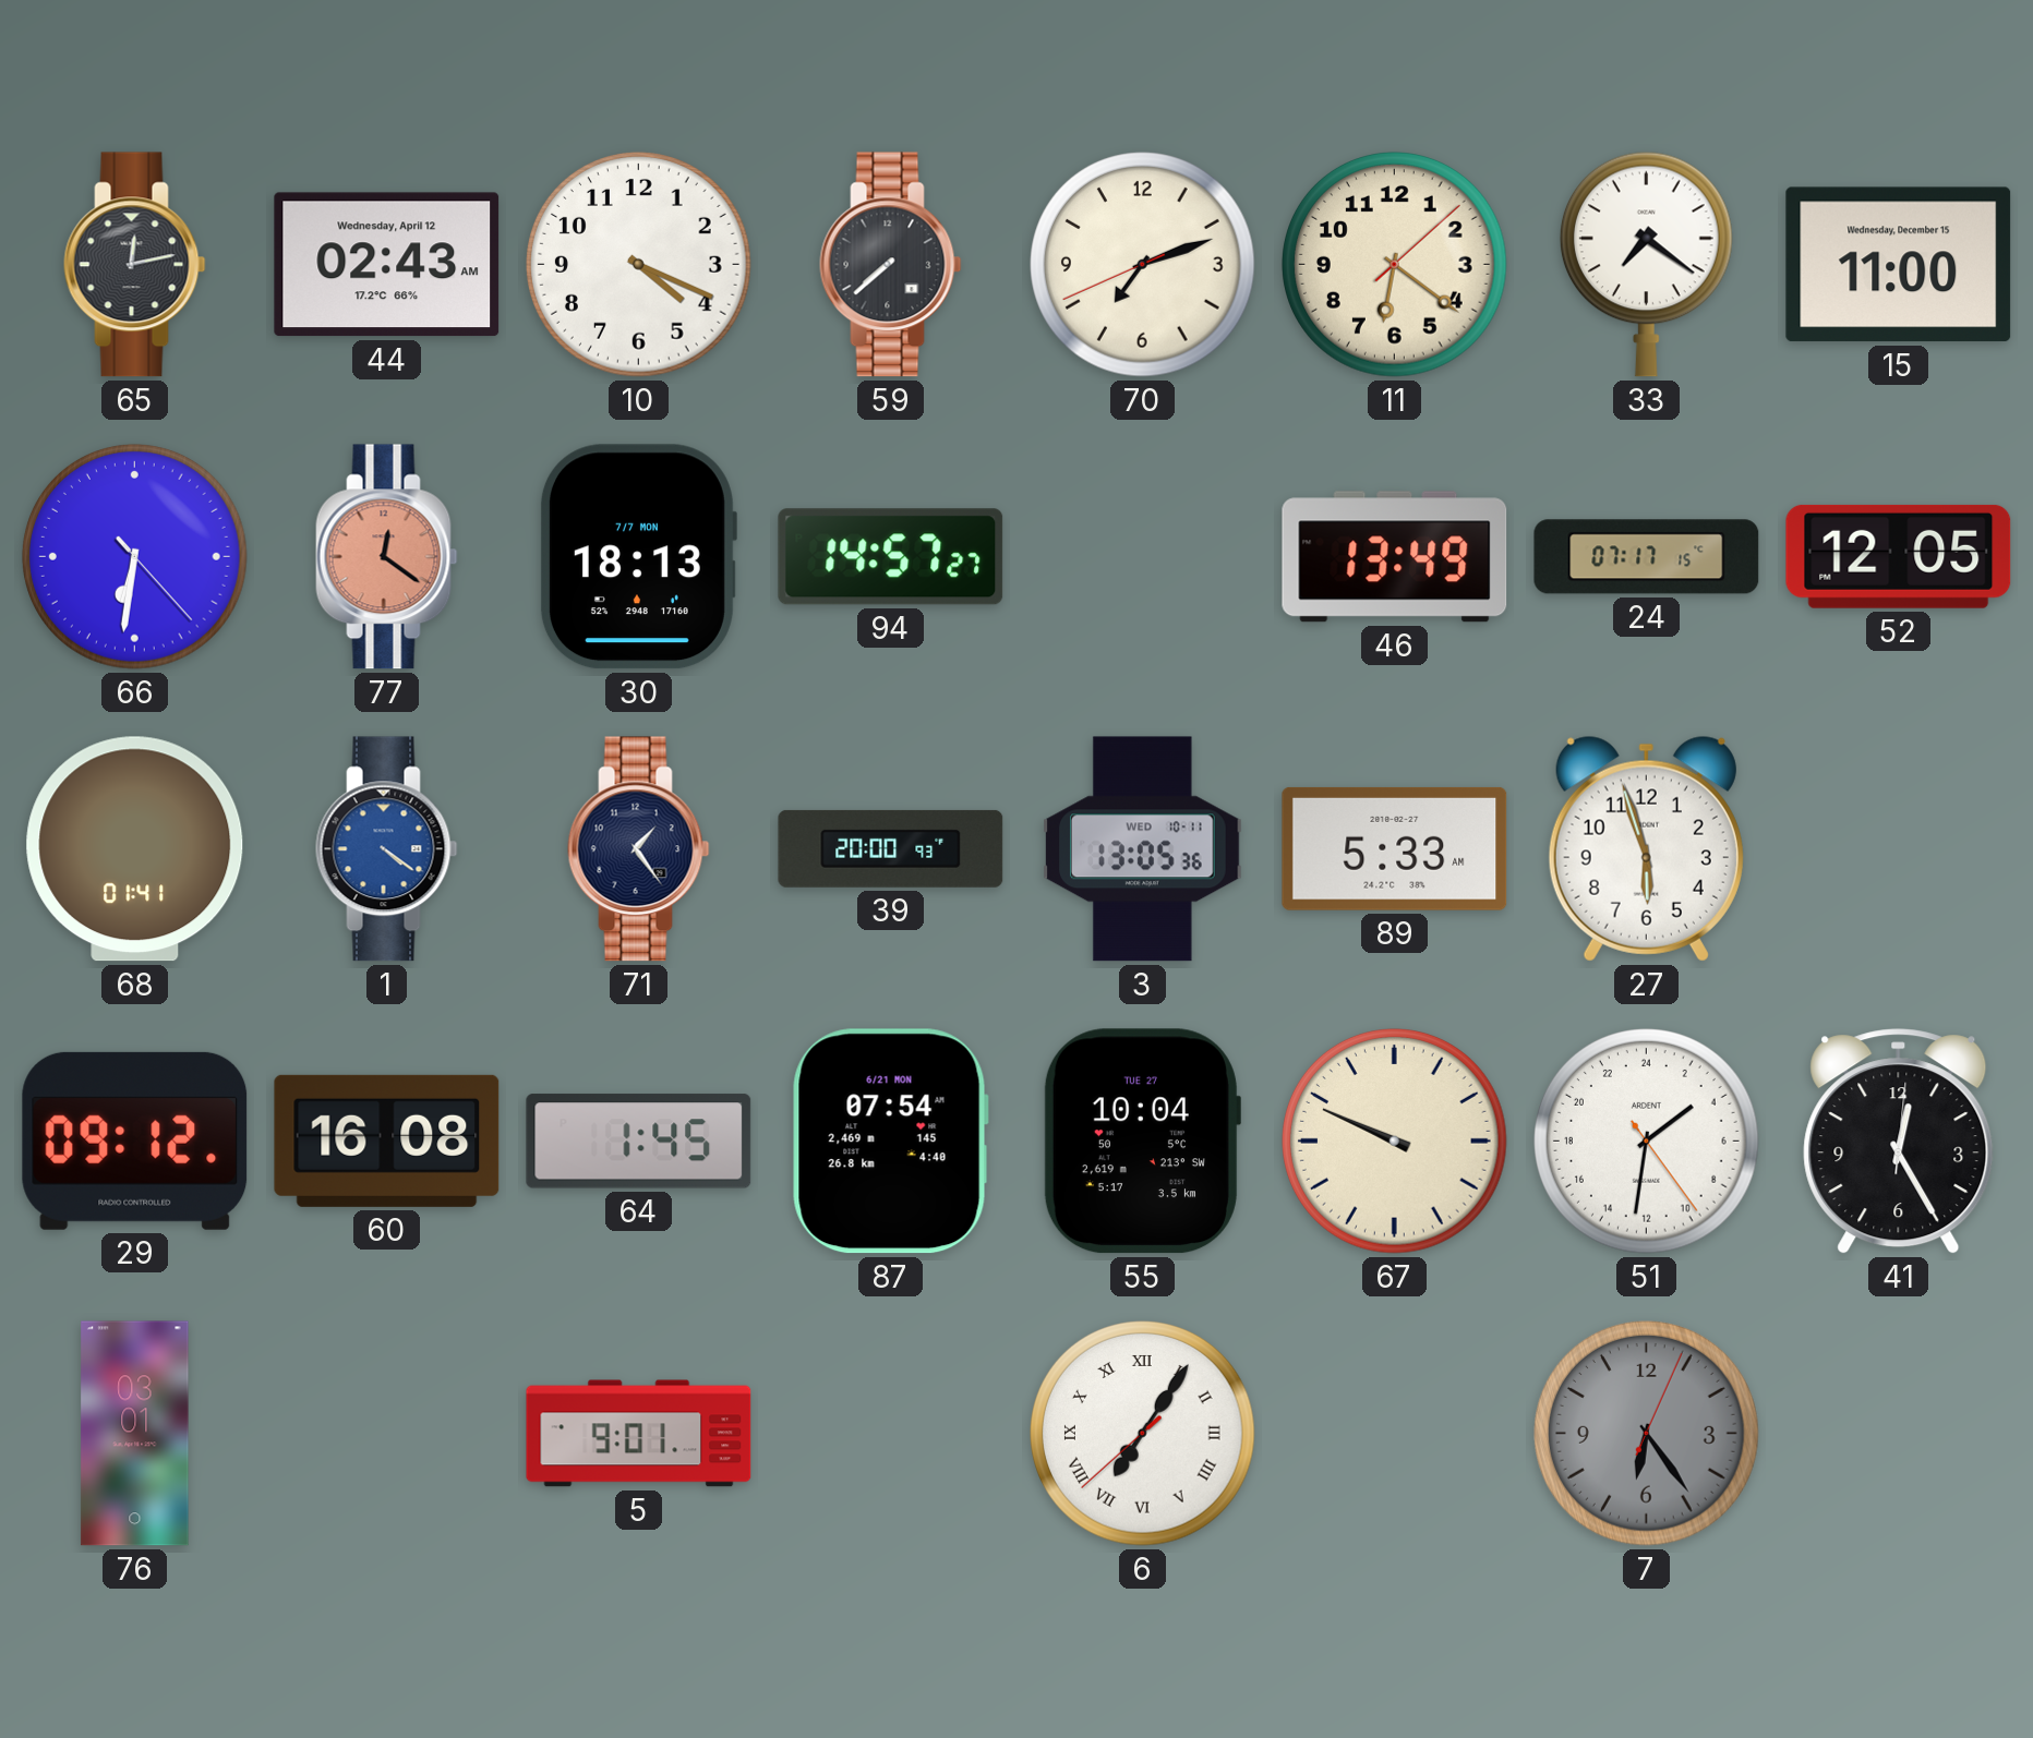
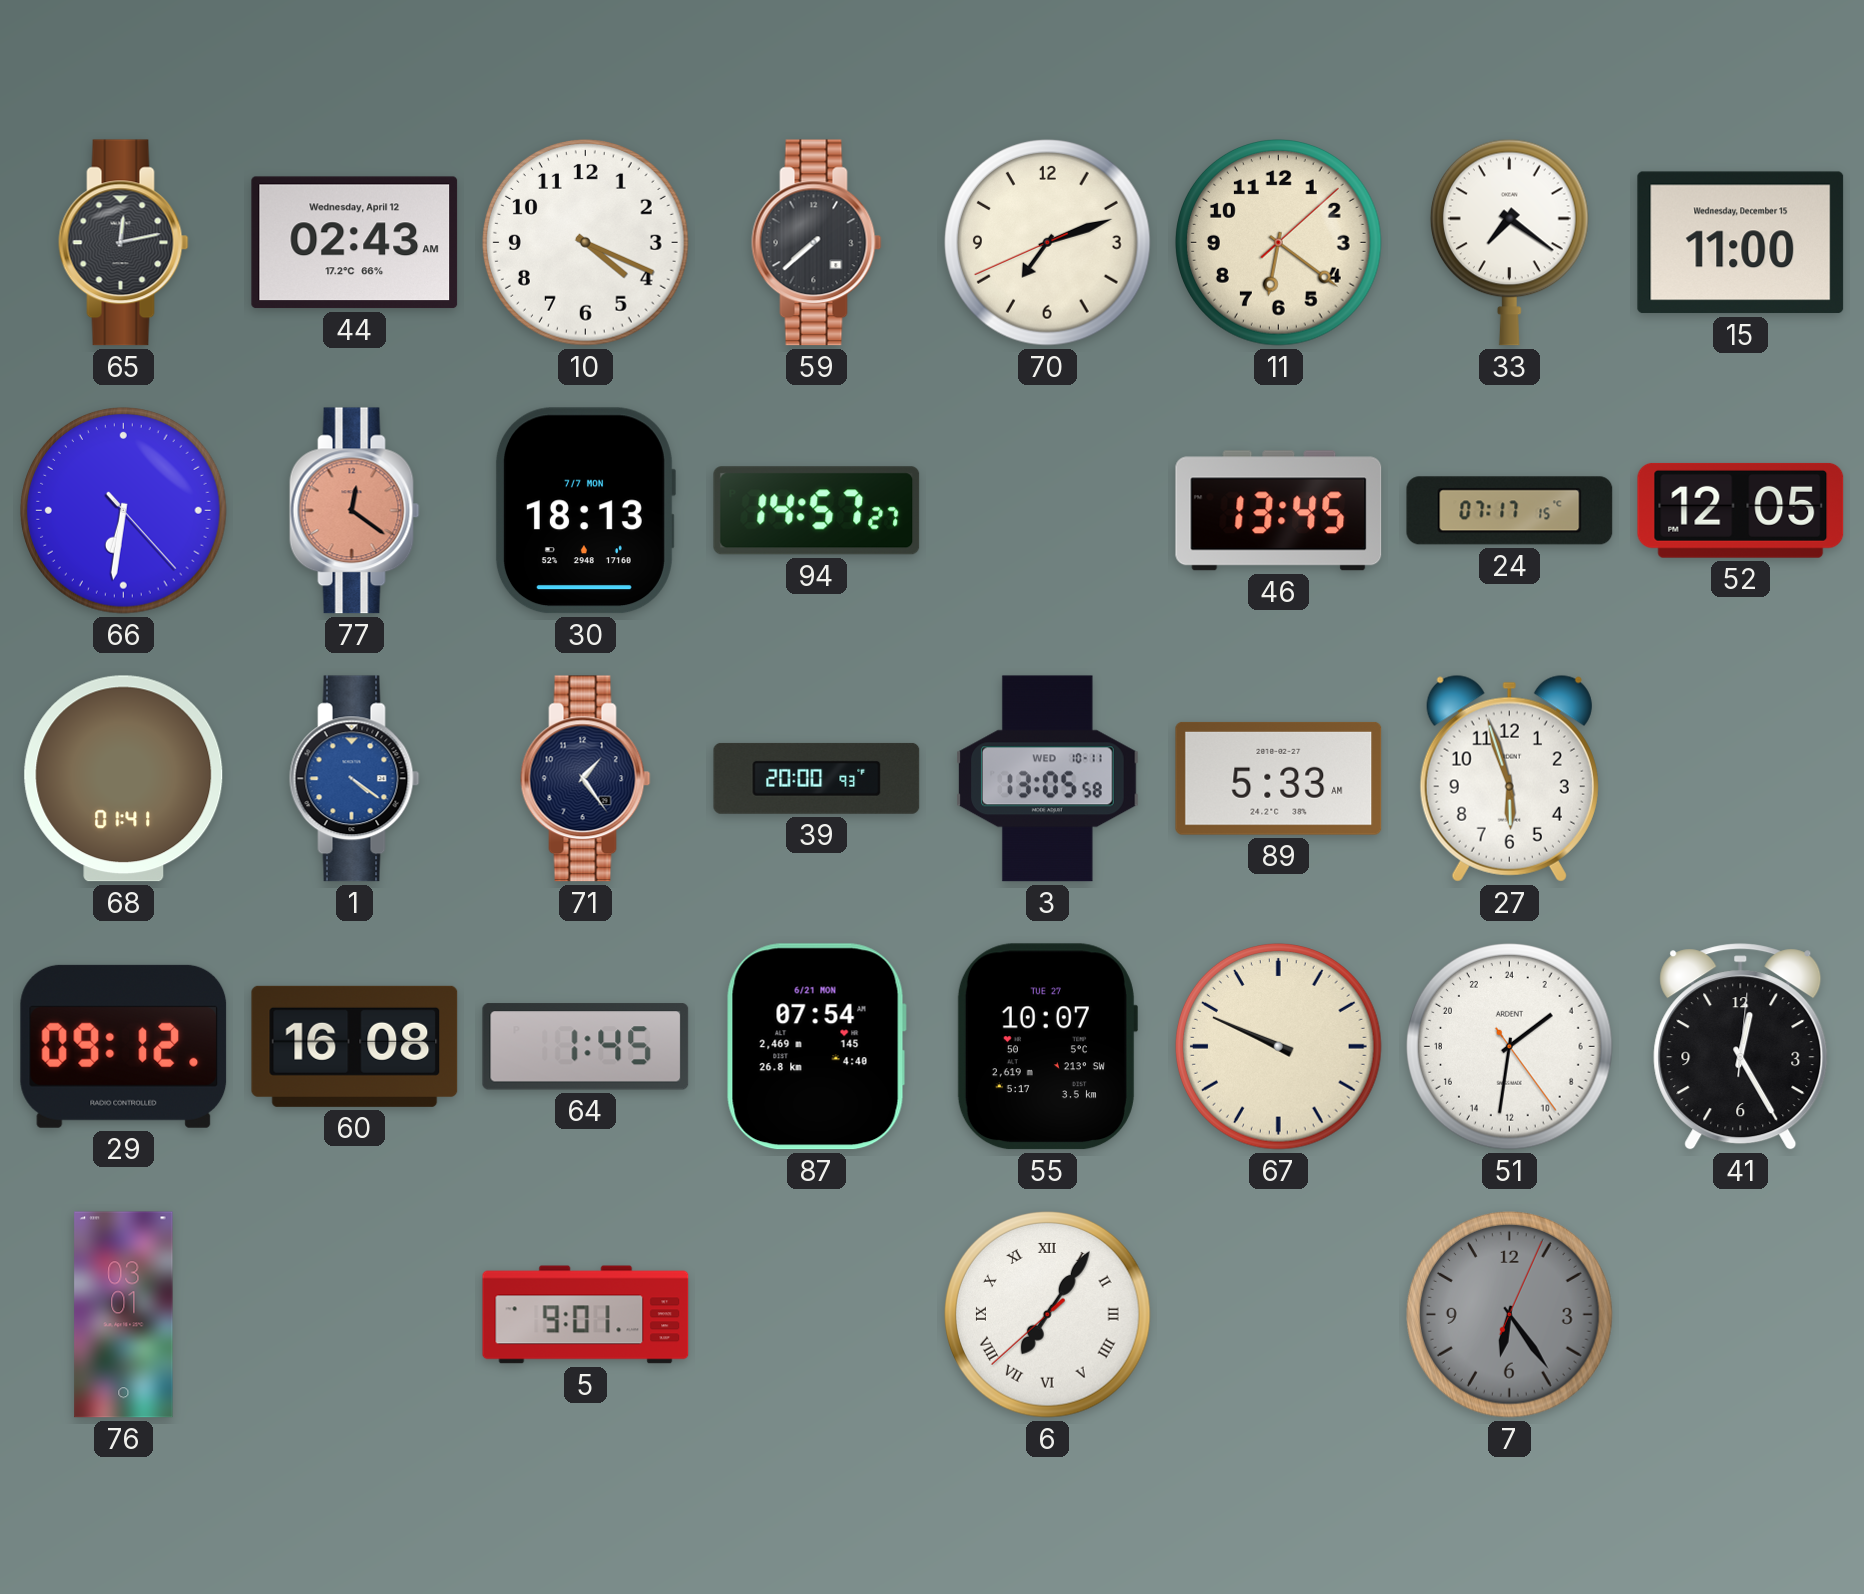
46: 13:49 -> 13:45
3: 13:05:36 -> 13:05:58
55: 10:04 -> 10:07
